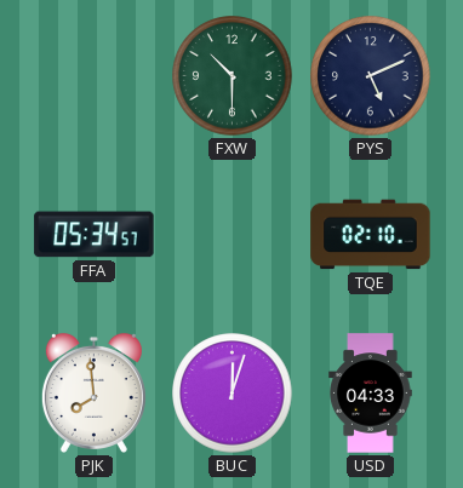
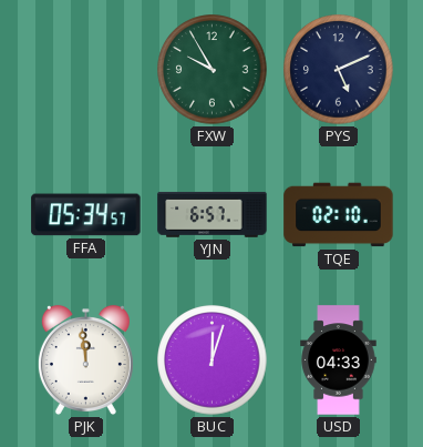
FXW: 10:30 -> 9:55
YJN: none -> 6:57
PJK: 7:59 -> 11:59
